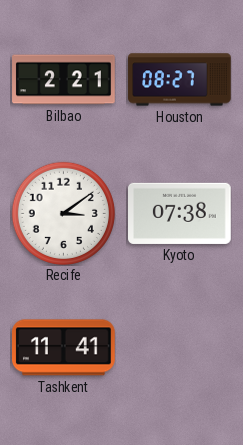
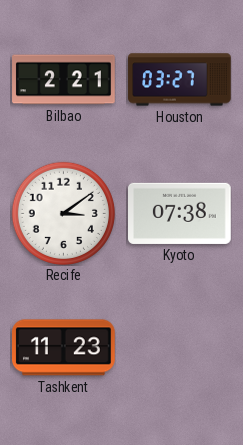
Houston: 08:27 -> 03:27
Tashkent: 11:41 -> 11:23
